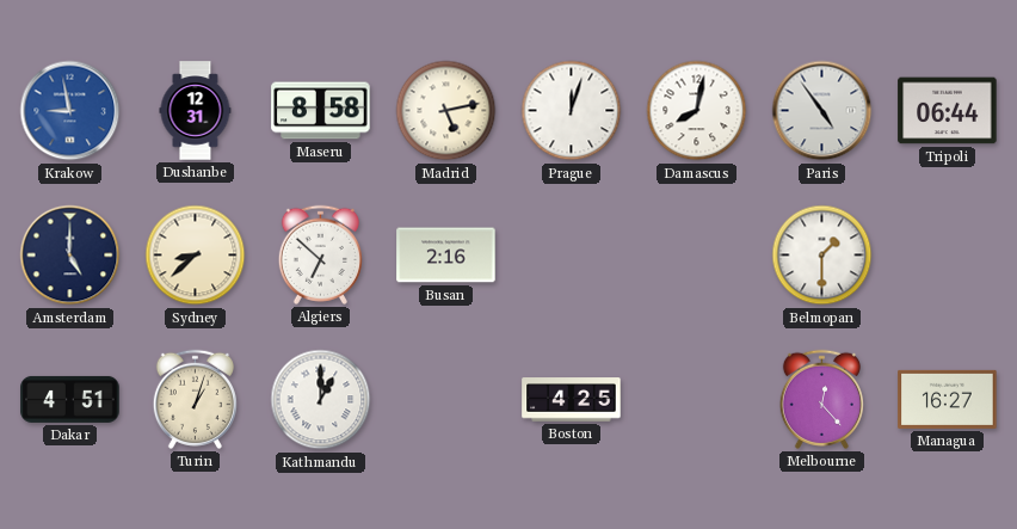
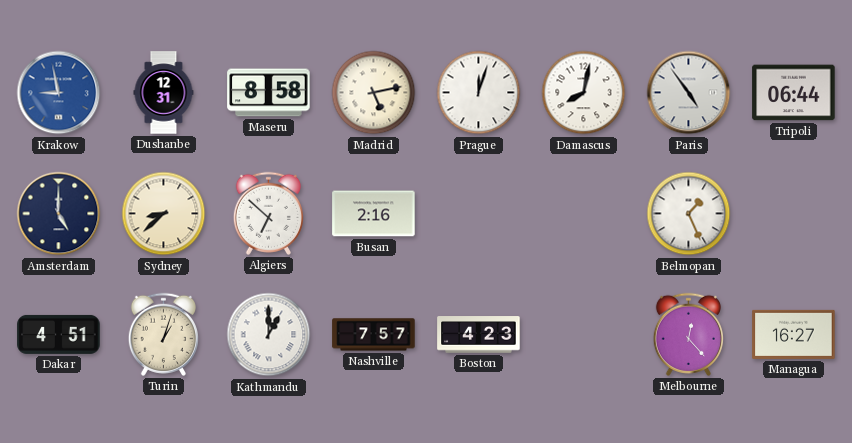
Belmopan: 1:30 -> 1:26
Nashville: none -> 7:57
Boston: 4:25 -> 4:23
